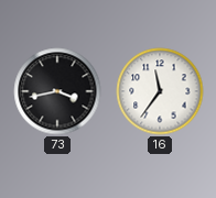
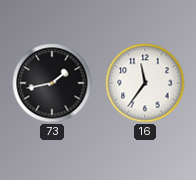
73: 3:43 -> 1:43
